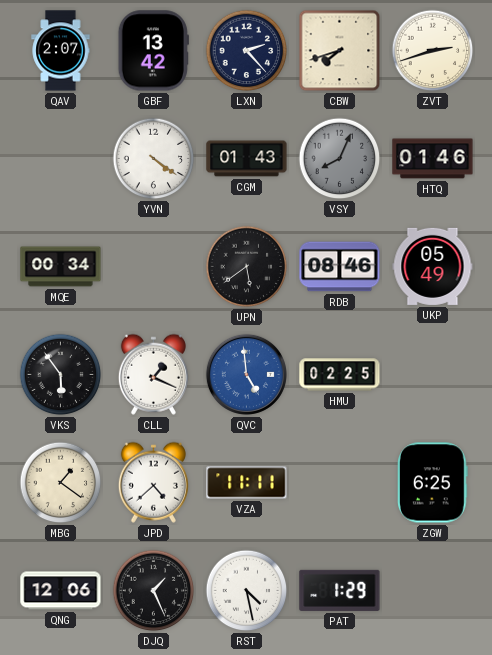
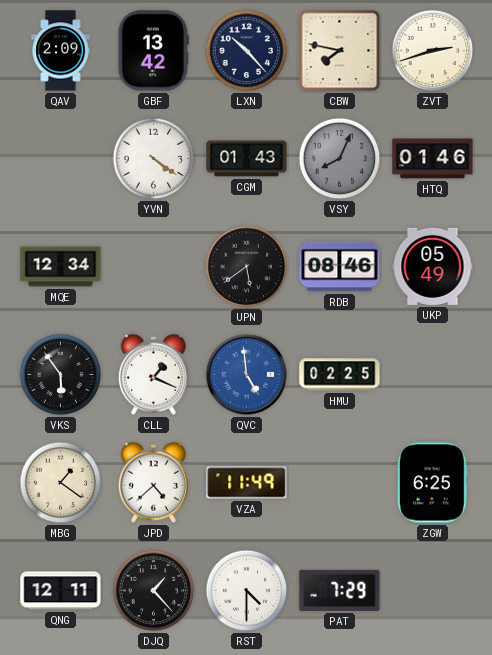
QAV: 2:07 -> 2:09
LXN: 2:23 -> 10:23
CBW: 7:42 -> 7:47
MQE: 00:34 -> 12:34
VZA: 11:11 -> 11:49
QNG: 12:06 -> 12:11
DJQ: 1:26 -> 1:23
RST: 4:28 -> 4:30
PAT: 1:29 -> 7:29
